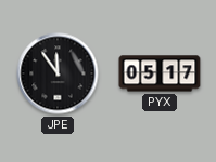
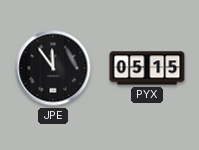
PYX: 05:17 -> 05:15
